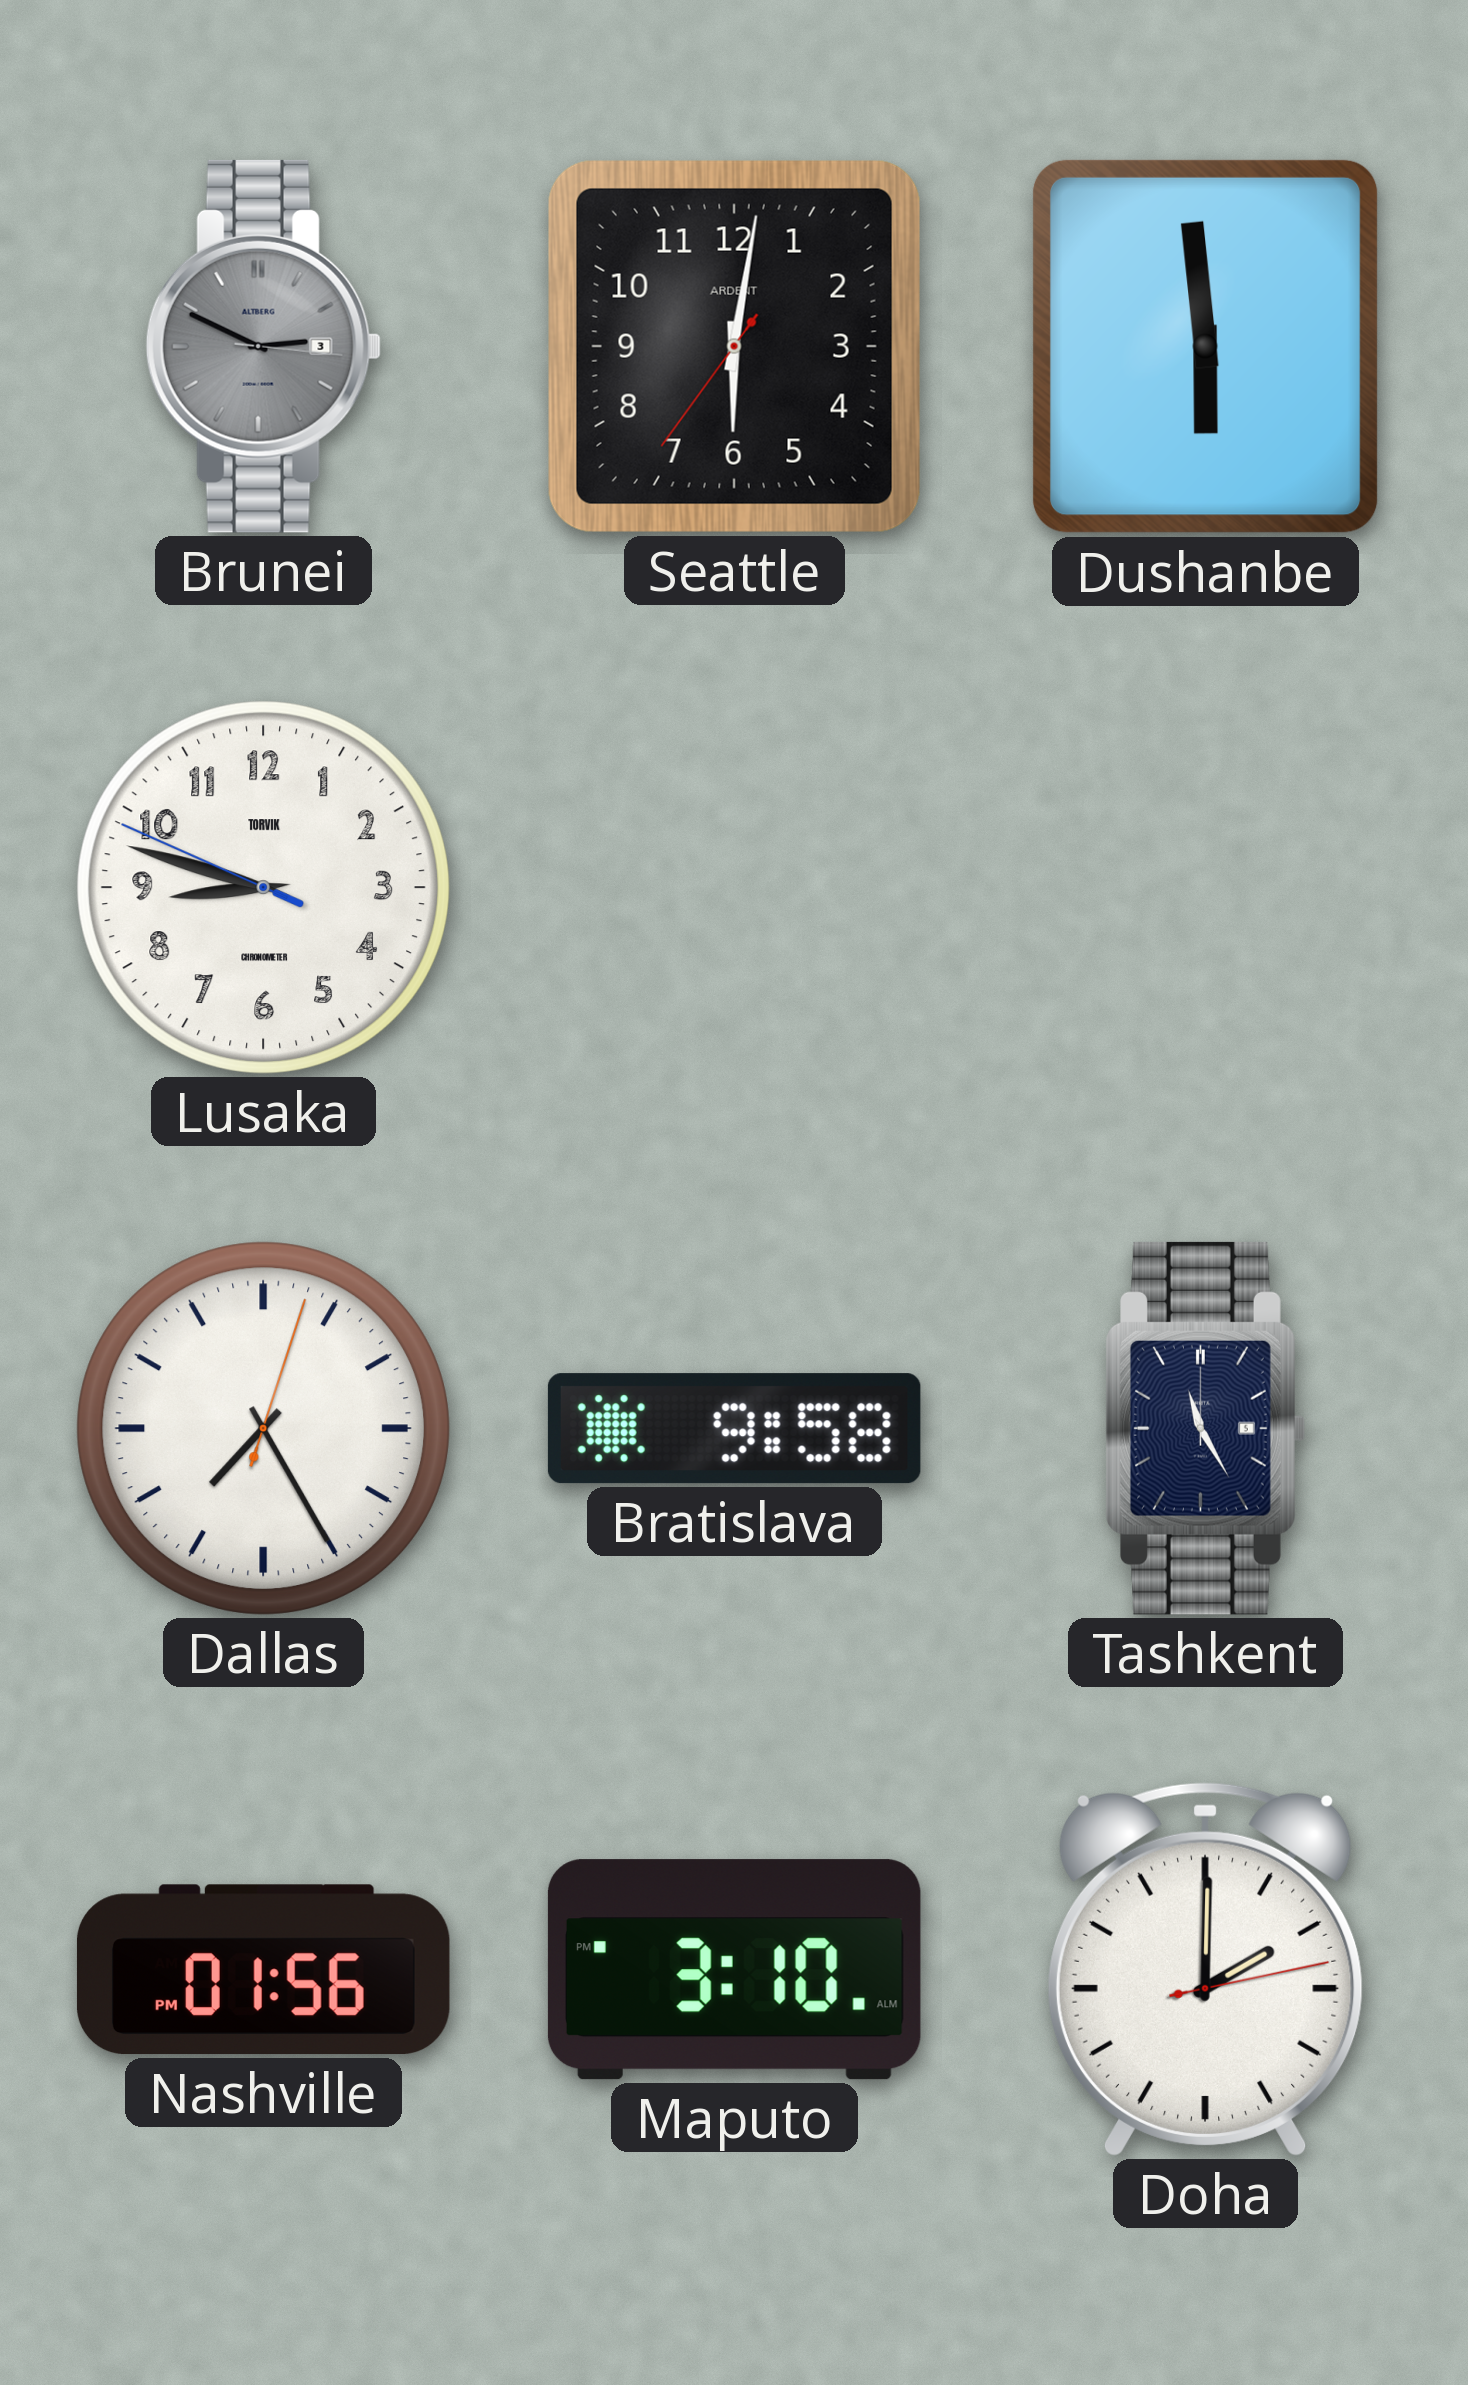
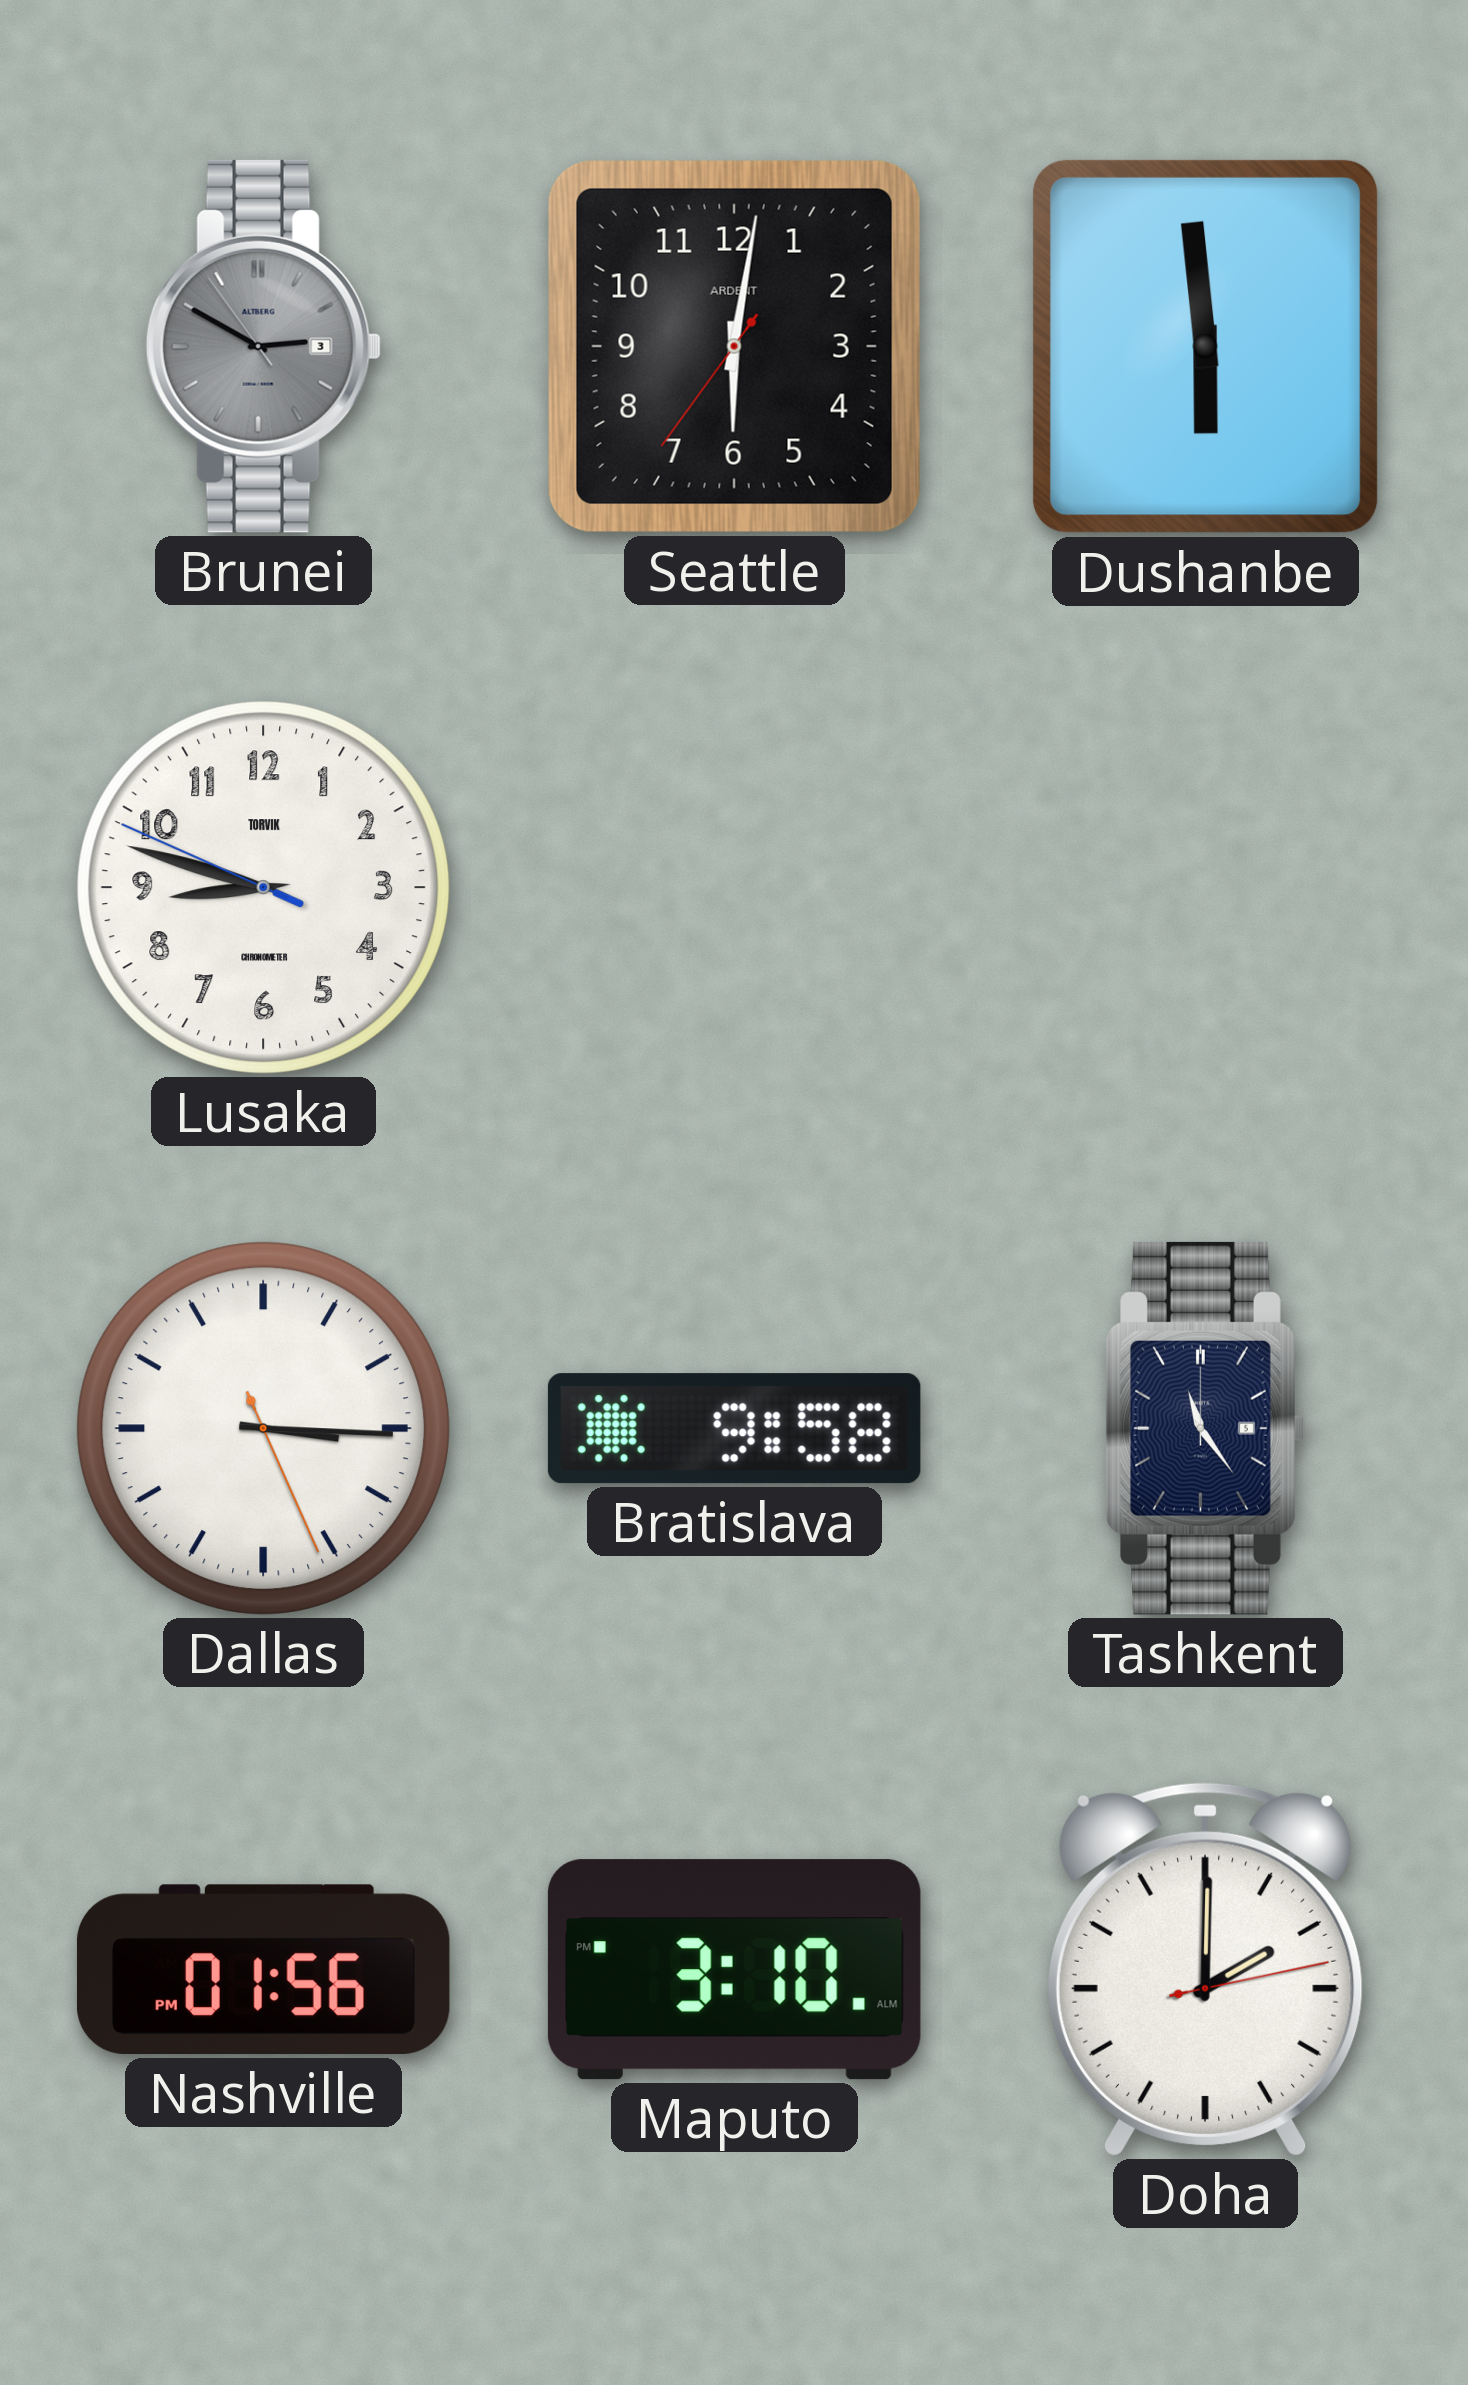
Brunei: 2:49:16 -> 2:49:54
Dallas: 7:25 -> 3:15
Tashkent: 11:25 -> 11:24
